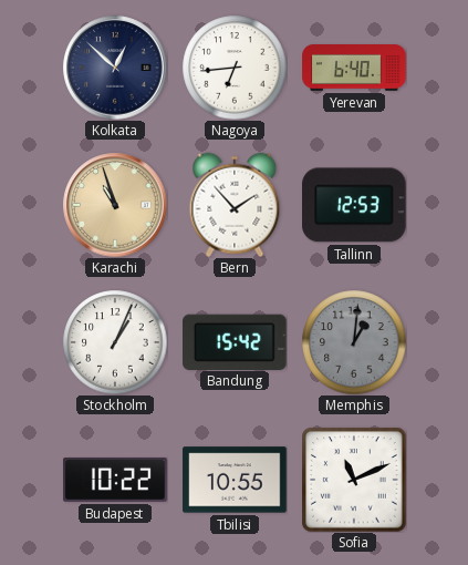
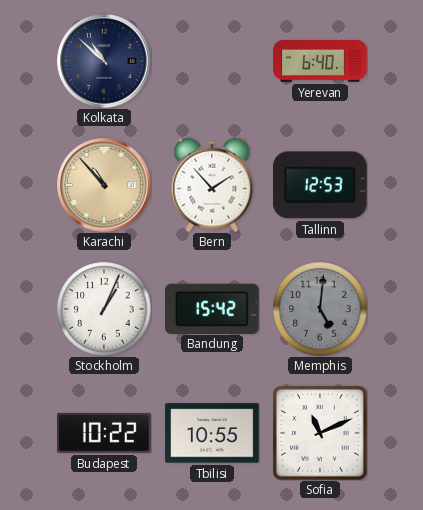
Kolkata: 12:52 -> 10:52
Nagoya: 6:44 -> none
Karachi: 10:57 -> 10:53
Memphis: 1:01 -> 5:01
